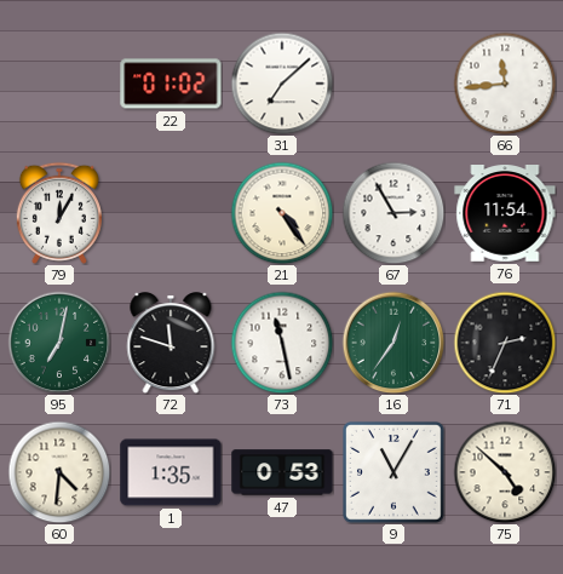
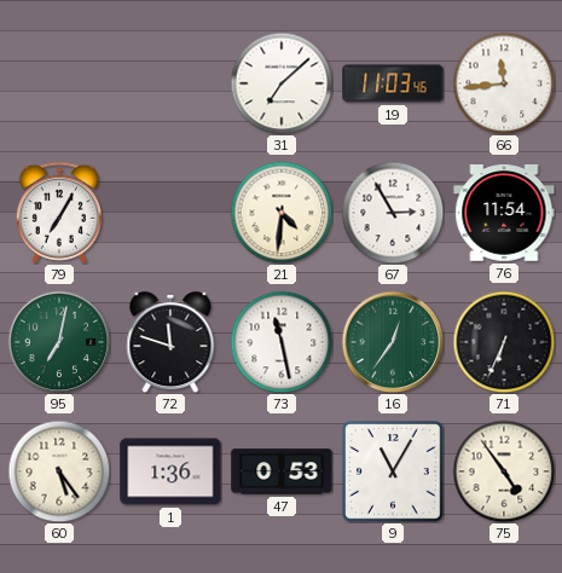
22: 01:02 -> none
19: none -> 11:03
79: 12:05 -> 7:05
21: 4:24 -> 4:31
71: 2:34 -> 6:34
60: 4:31 -> 5:24
1: 1:35 -> 1:36
75: 4:52 -> 4:54
